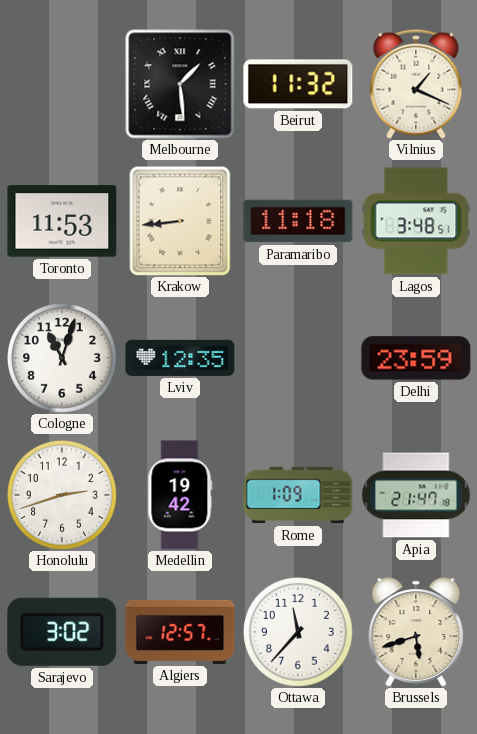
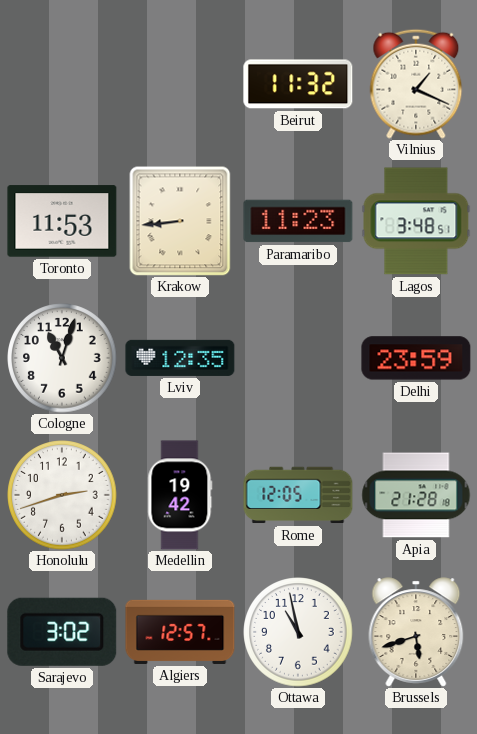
Melbourne: 1:29 -> none
Paramaribo: 11:18 -> 11:23
Rome: 1:09 -> 12:05
Apia: 21:47 -> 21:28
Ottawa: 11:37 -> 10:58
